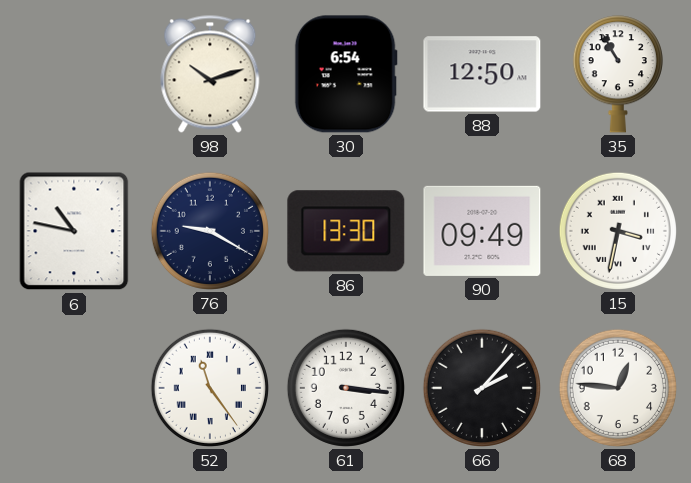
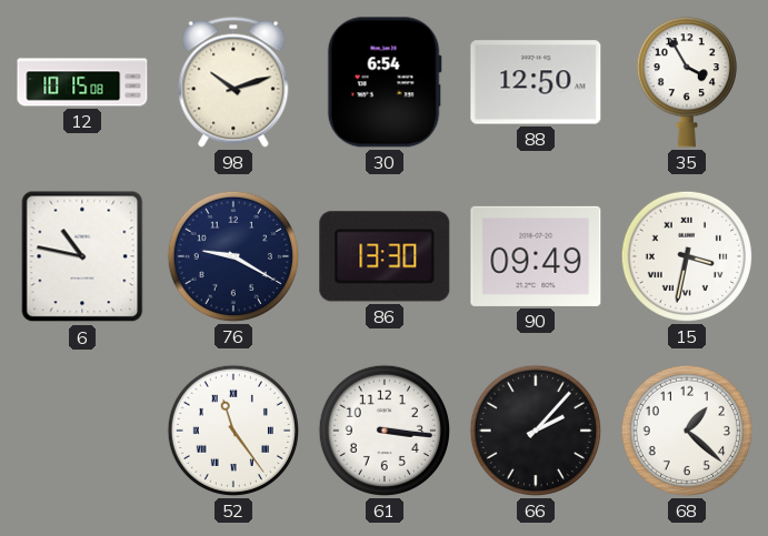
12: none -> 10:15
35: 10:55 -> 3:55
68: 12:46 -> 1:22
